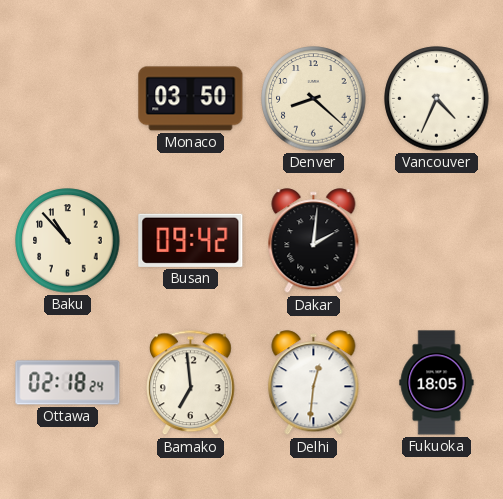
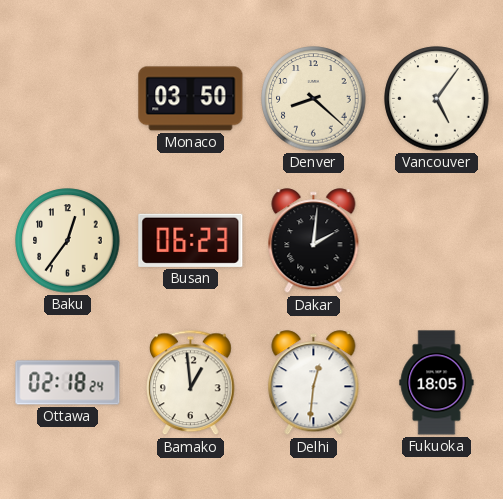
Vancouver: 4:34 -> 5:06
Baku: 10:53 -> 12:36
Busan: 09:42 -> 06:23
Bamako: 6:59 -> 12:59
